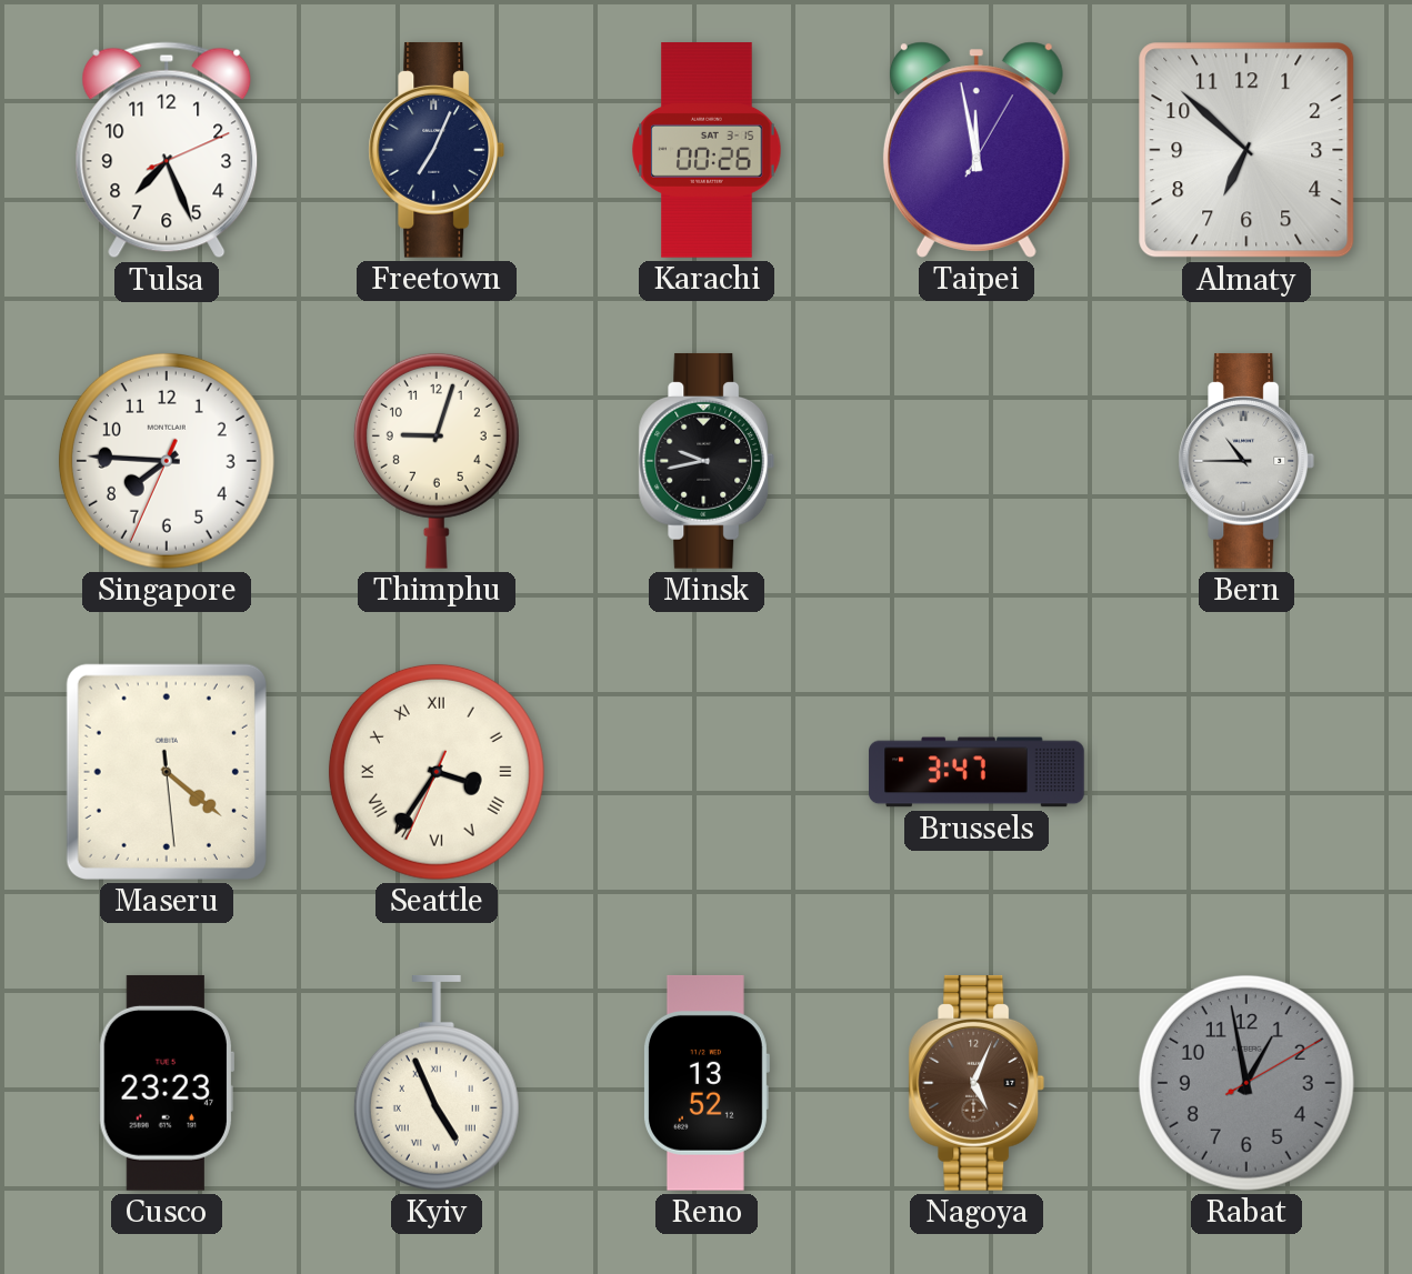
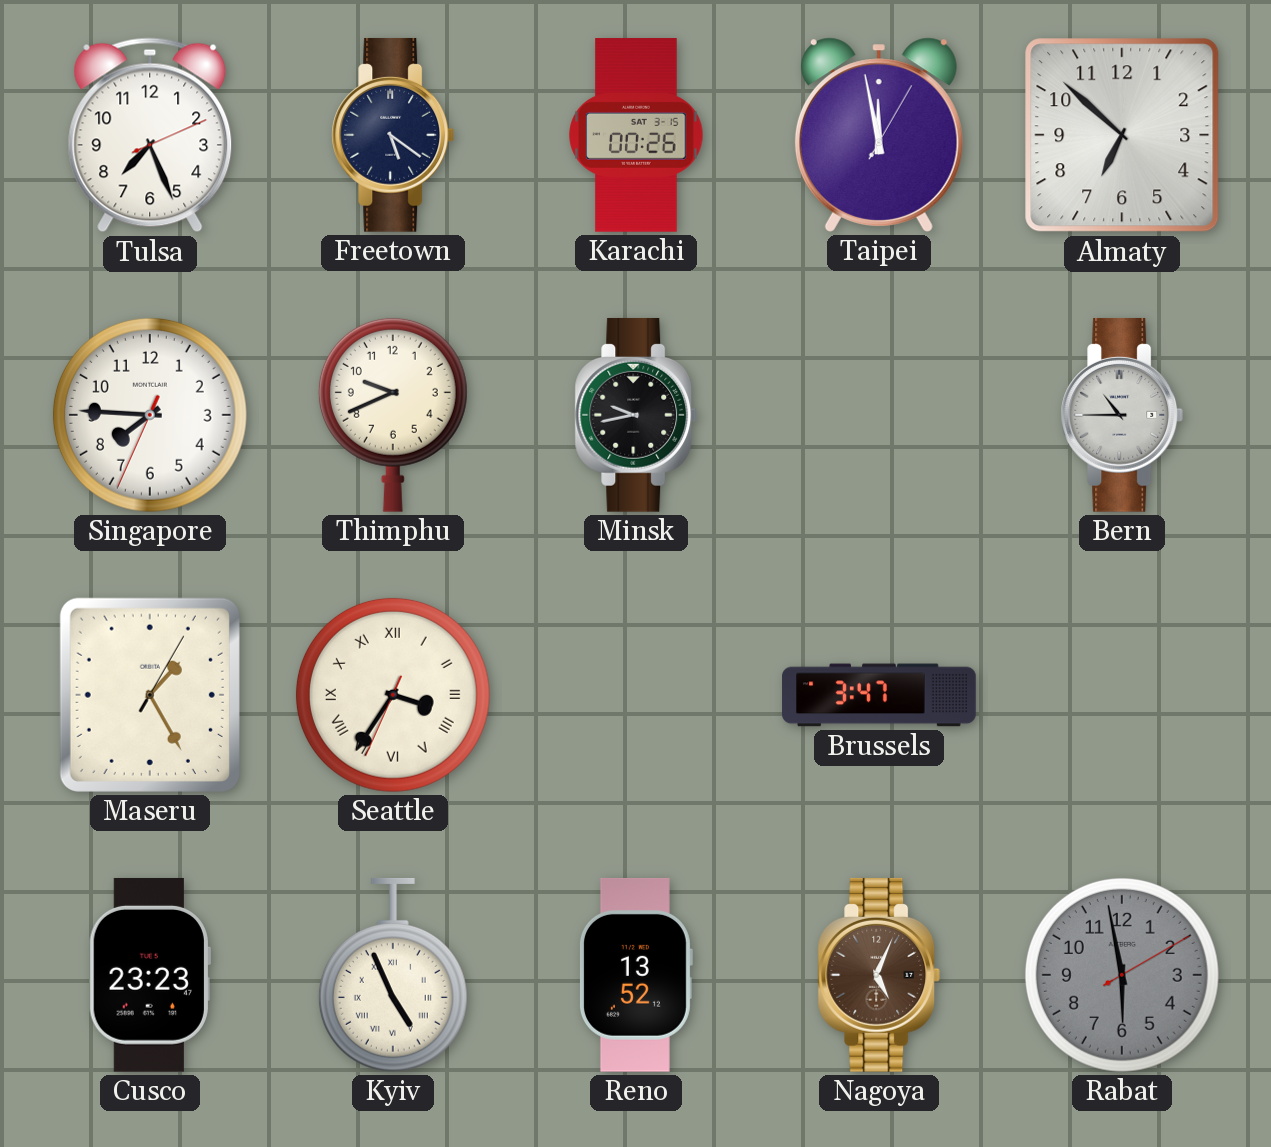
Freetown: 7:04 -> 5:21
Thimphu: 9:03 -> 9:41
Maseru: 4:21 -> 1:25
Rabat: 12:58 -> 5:58
